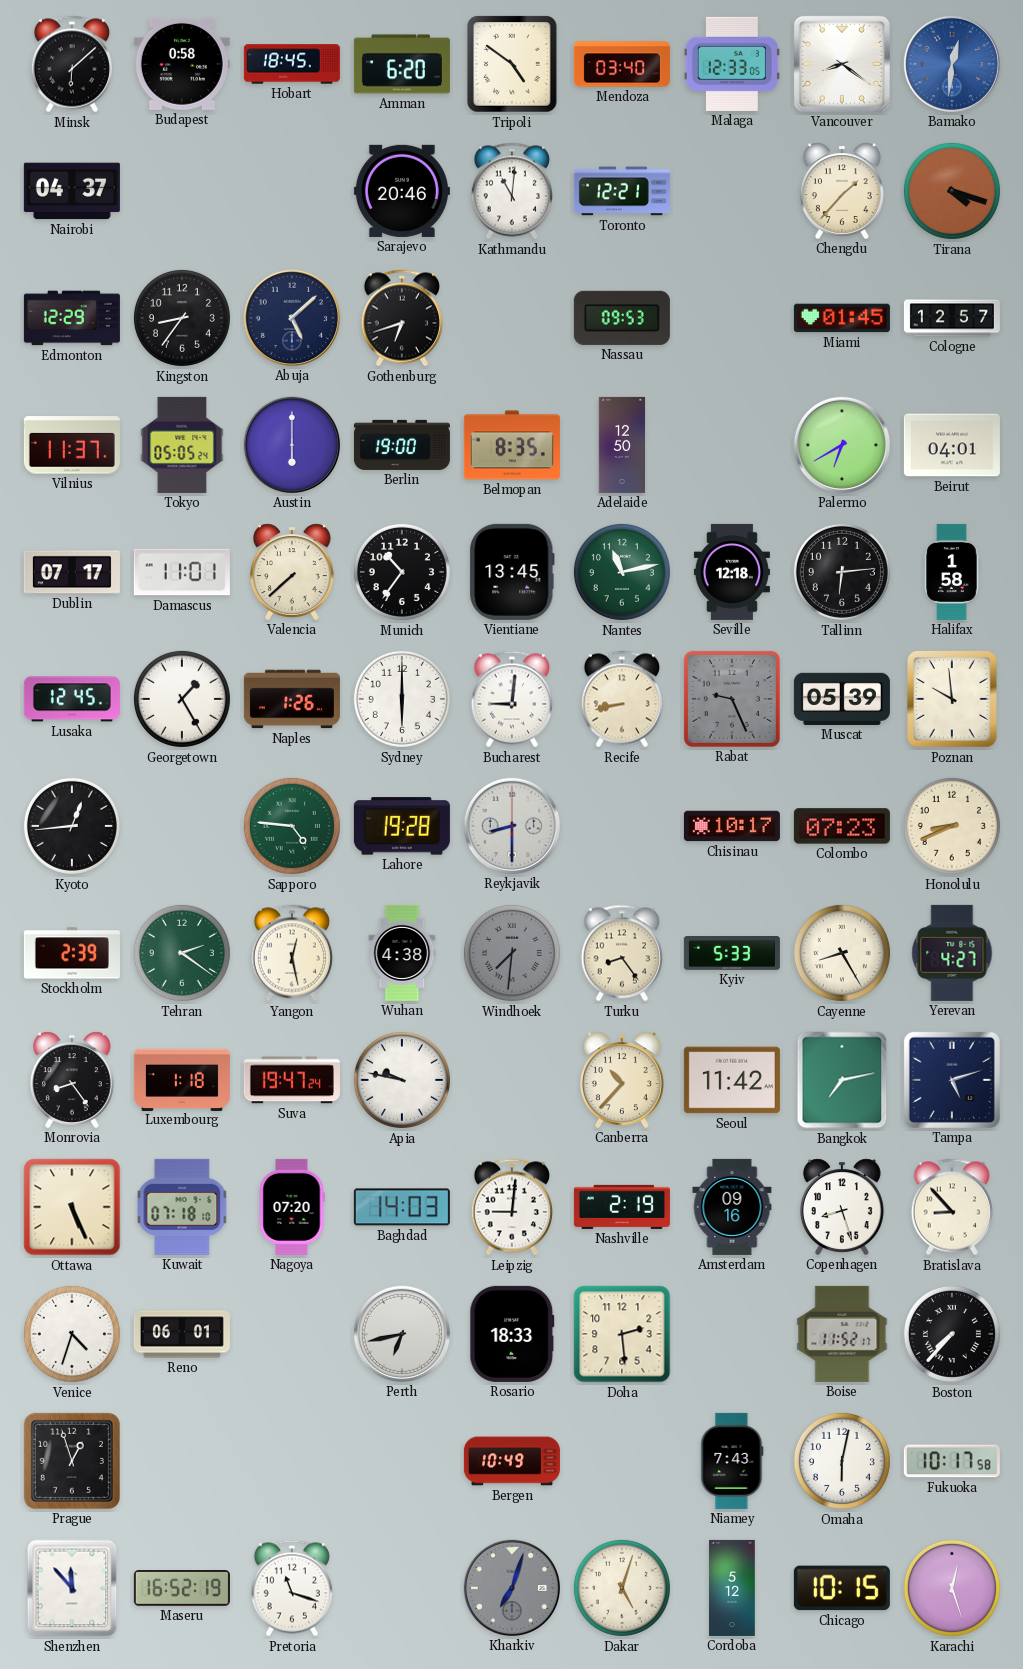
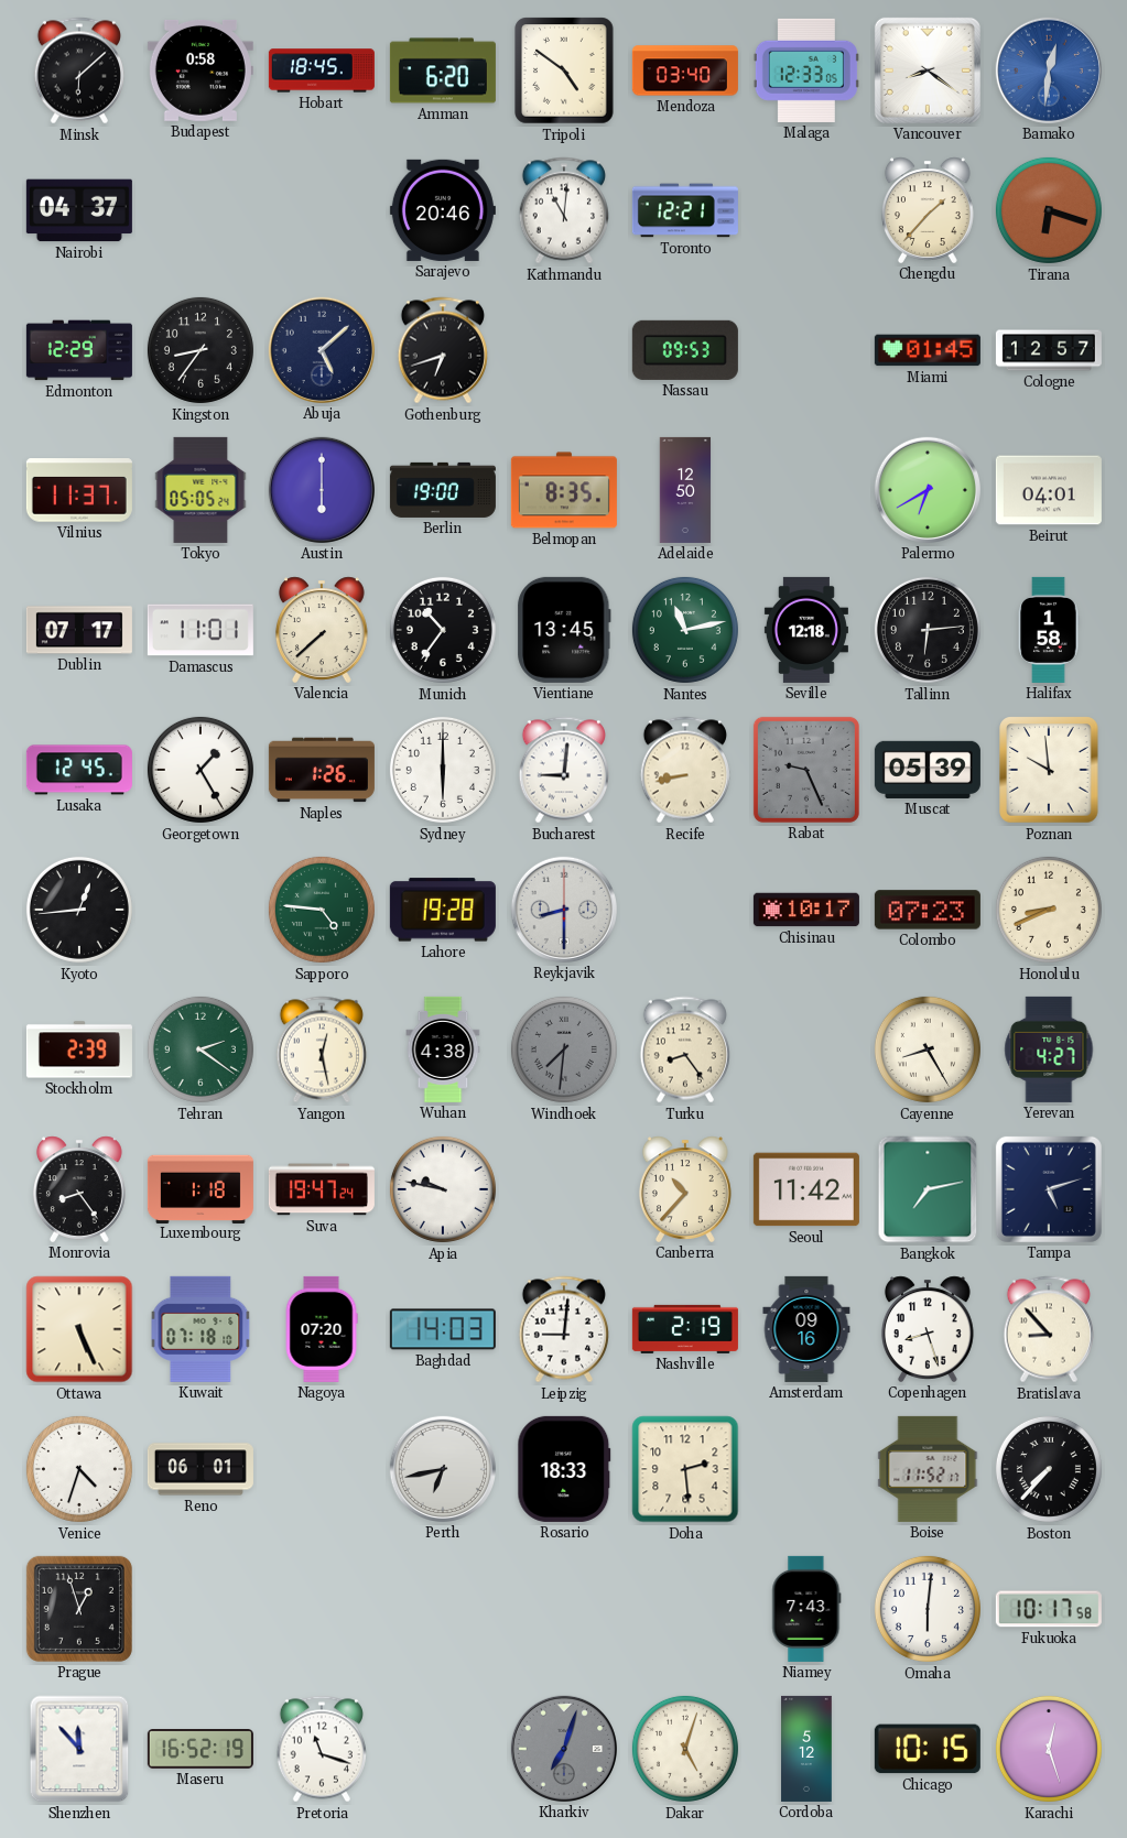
Tirana: 4:18 -> 6:18
Kyiv: 5:33 -> none
Bergen: 10:49 -> none
Omaha: 6:02 -> 6:01
